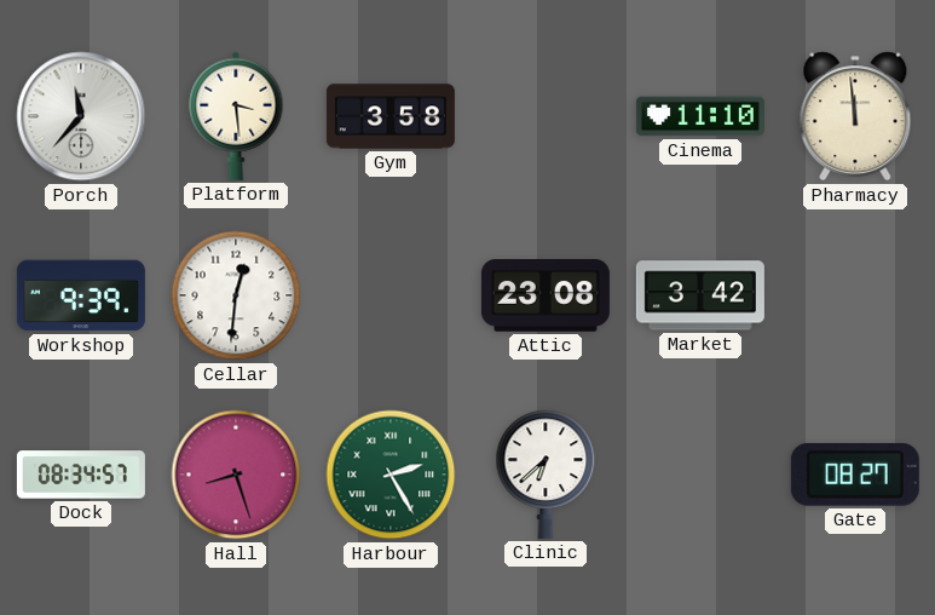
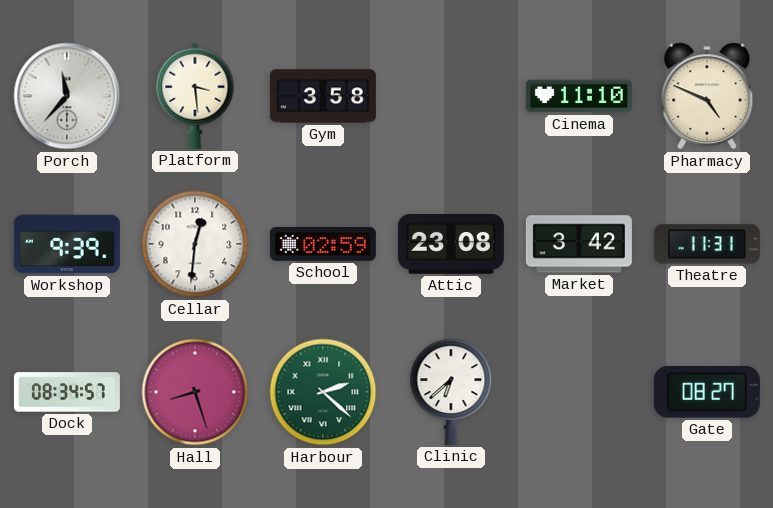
Pharmacy: 11:59 -> 4:49
School: none -> 02:59
Theatre: none -> 11:31
Harbour: 2:25 -> 2:22
